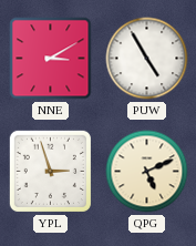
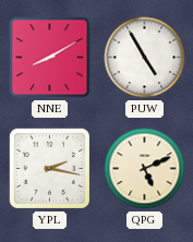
NNE: 3:10 -> 8:10
YPL: 2:57 -> 2:17
